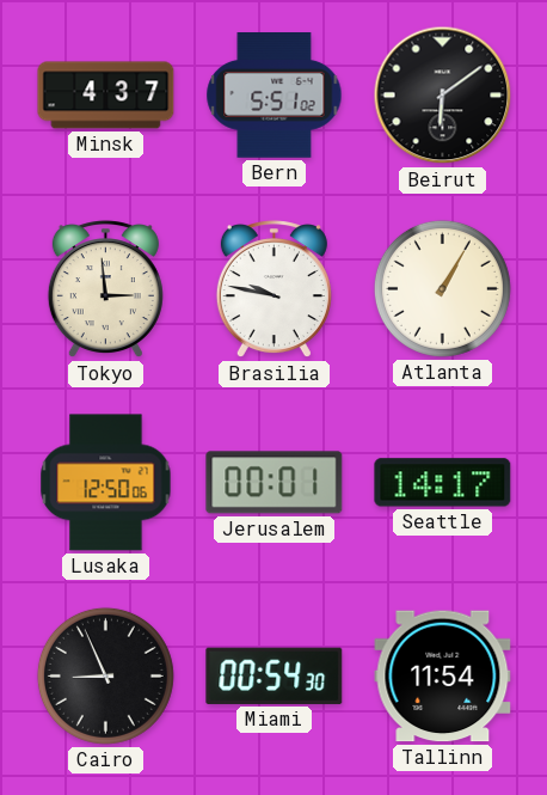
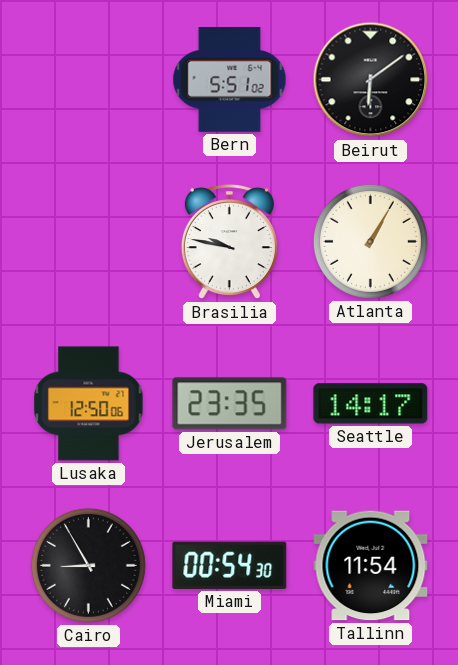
Minsk: 4:37 -> none
Tokyo: 2:59 -> none
Jerusalem: 00:01 -> 23:35
Cairo: 8:56 -> 8:55
